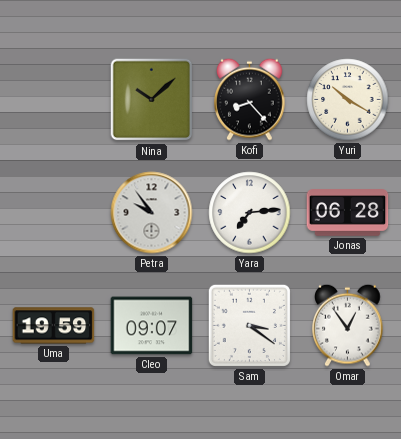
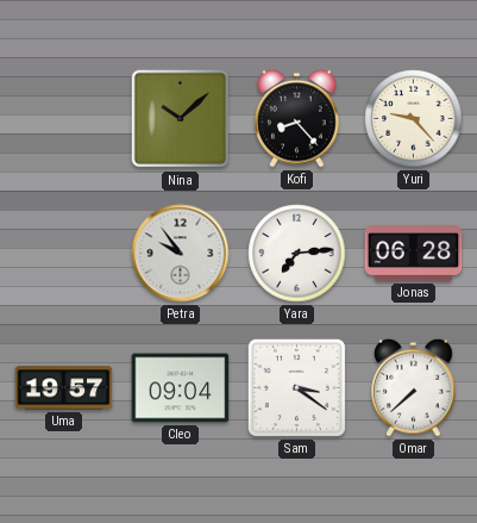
Yuri: 10:20 -> 9:23
Uma: 19:59 -> 19:57
Cleo: 09:07 -> 09:04
Omar: 12:54 -> 7:38
